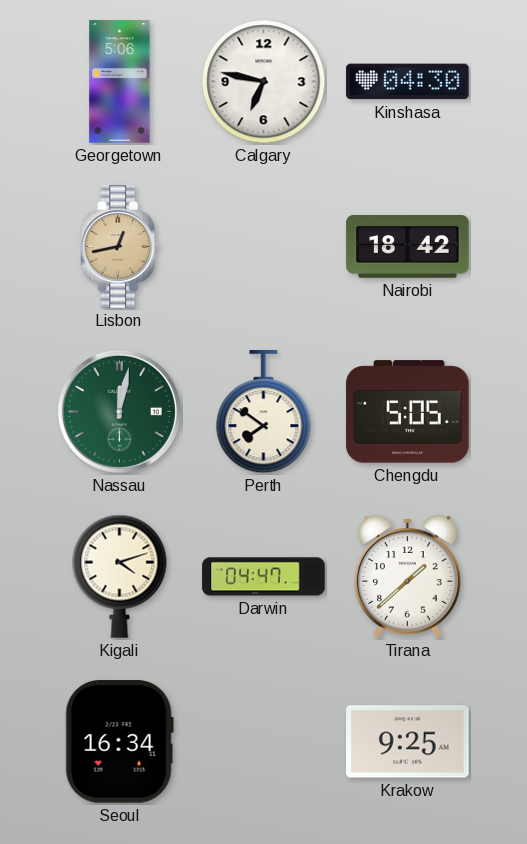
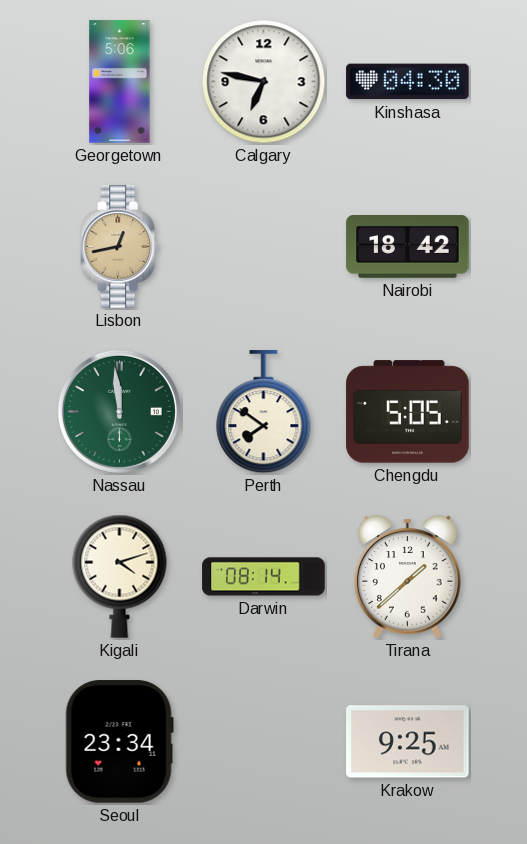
Nassau: 12:02 -> 11:59
Darwin: 04:47 -> 08:14
Seoul: 16:34 -> 23:34
